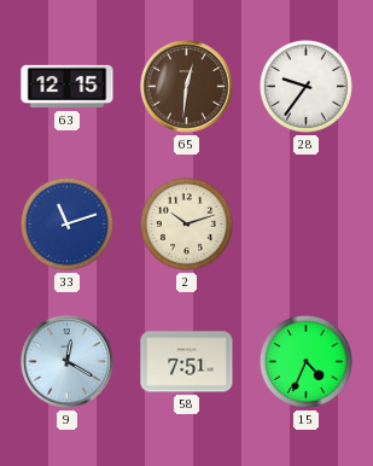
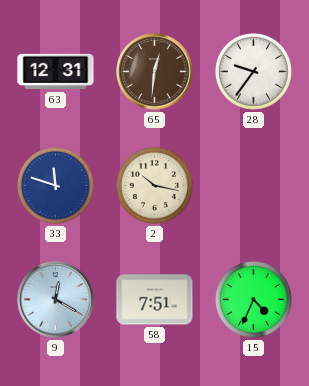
63: 12:15 -> 12:31
33: 11:12 -> 11:48
2: 10:12 -> 10:17
